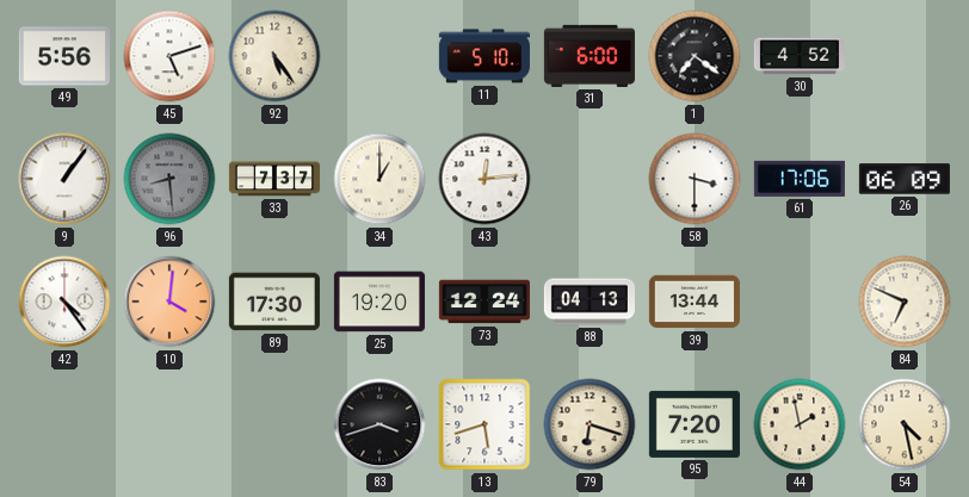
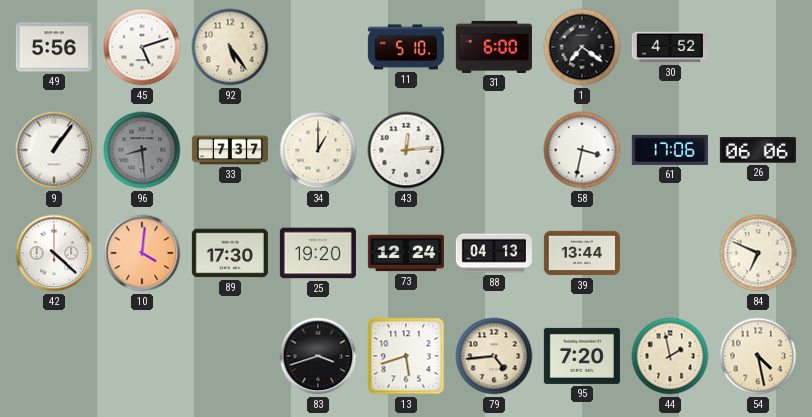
58: 3:30 -> 3:32
26: 06:09 -> 06:06
42: 4:24 -> 4:22
79: 6:18 -> 4:44
